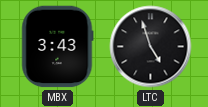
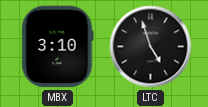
MBX: 3:43 -> 3:10
